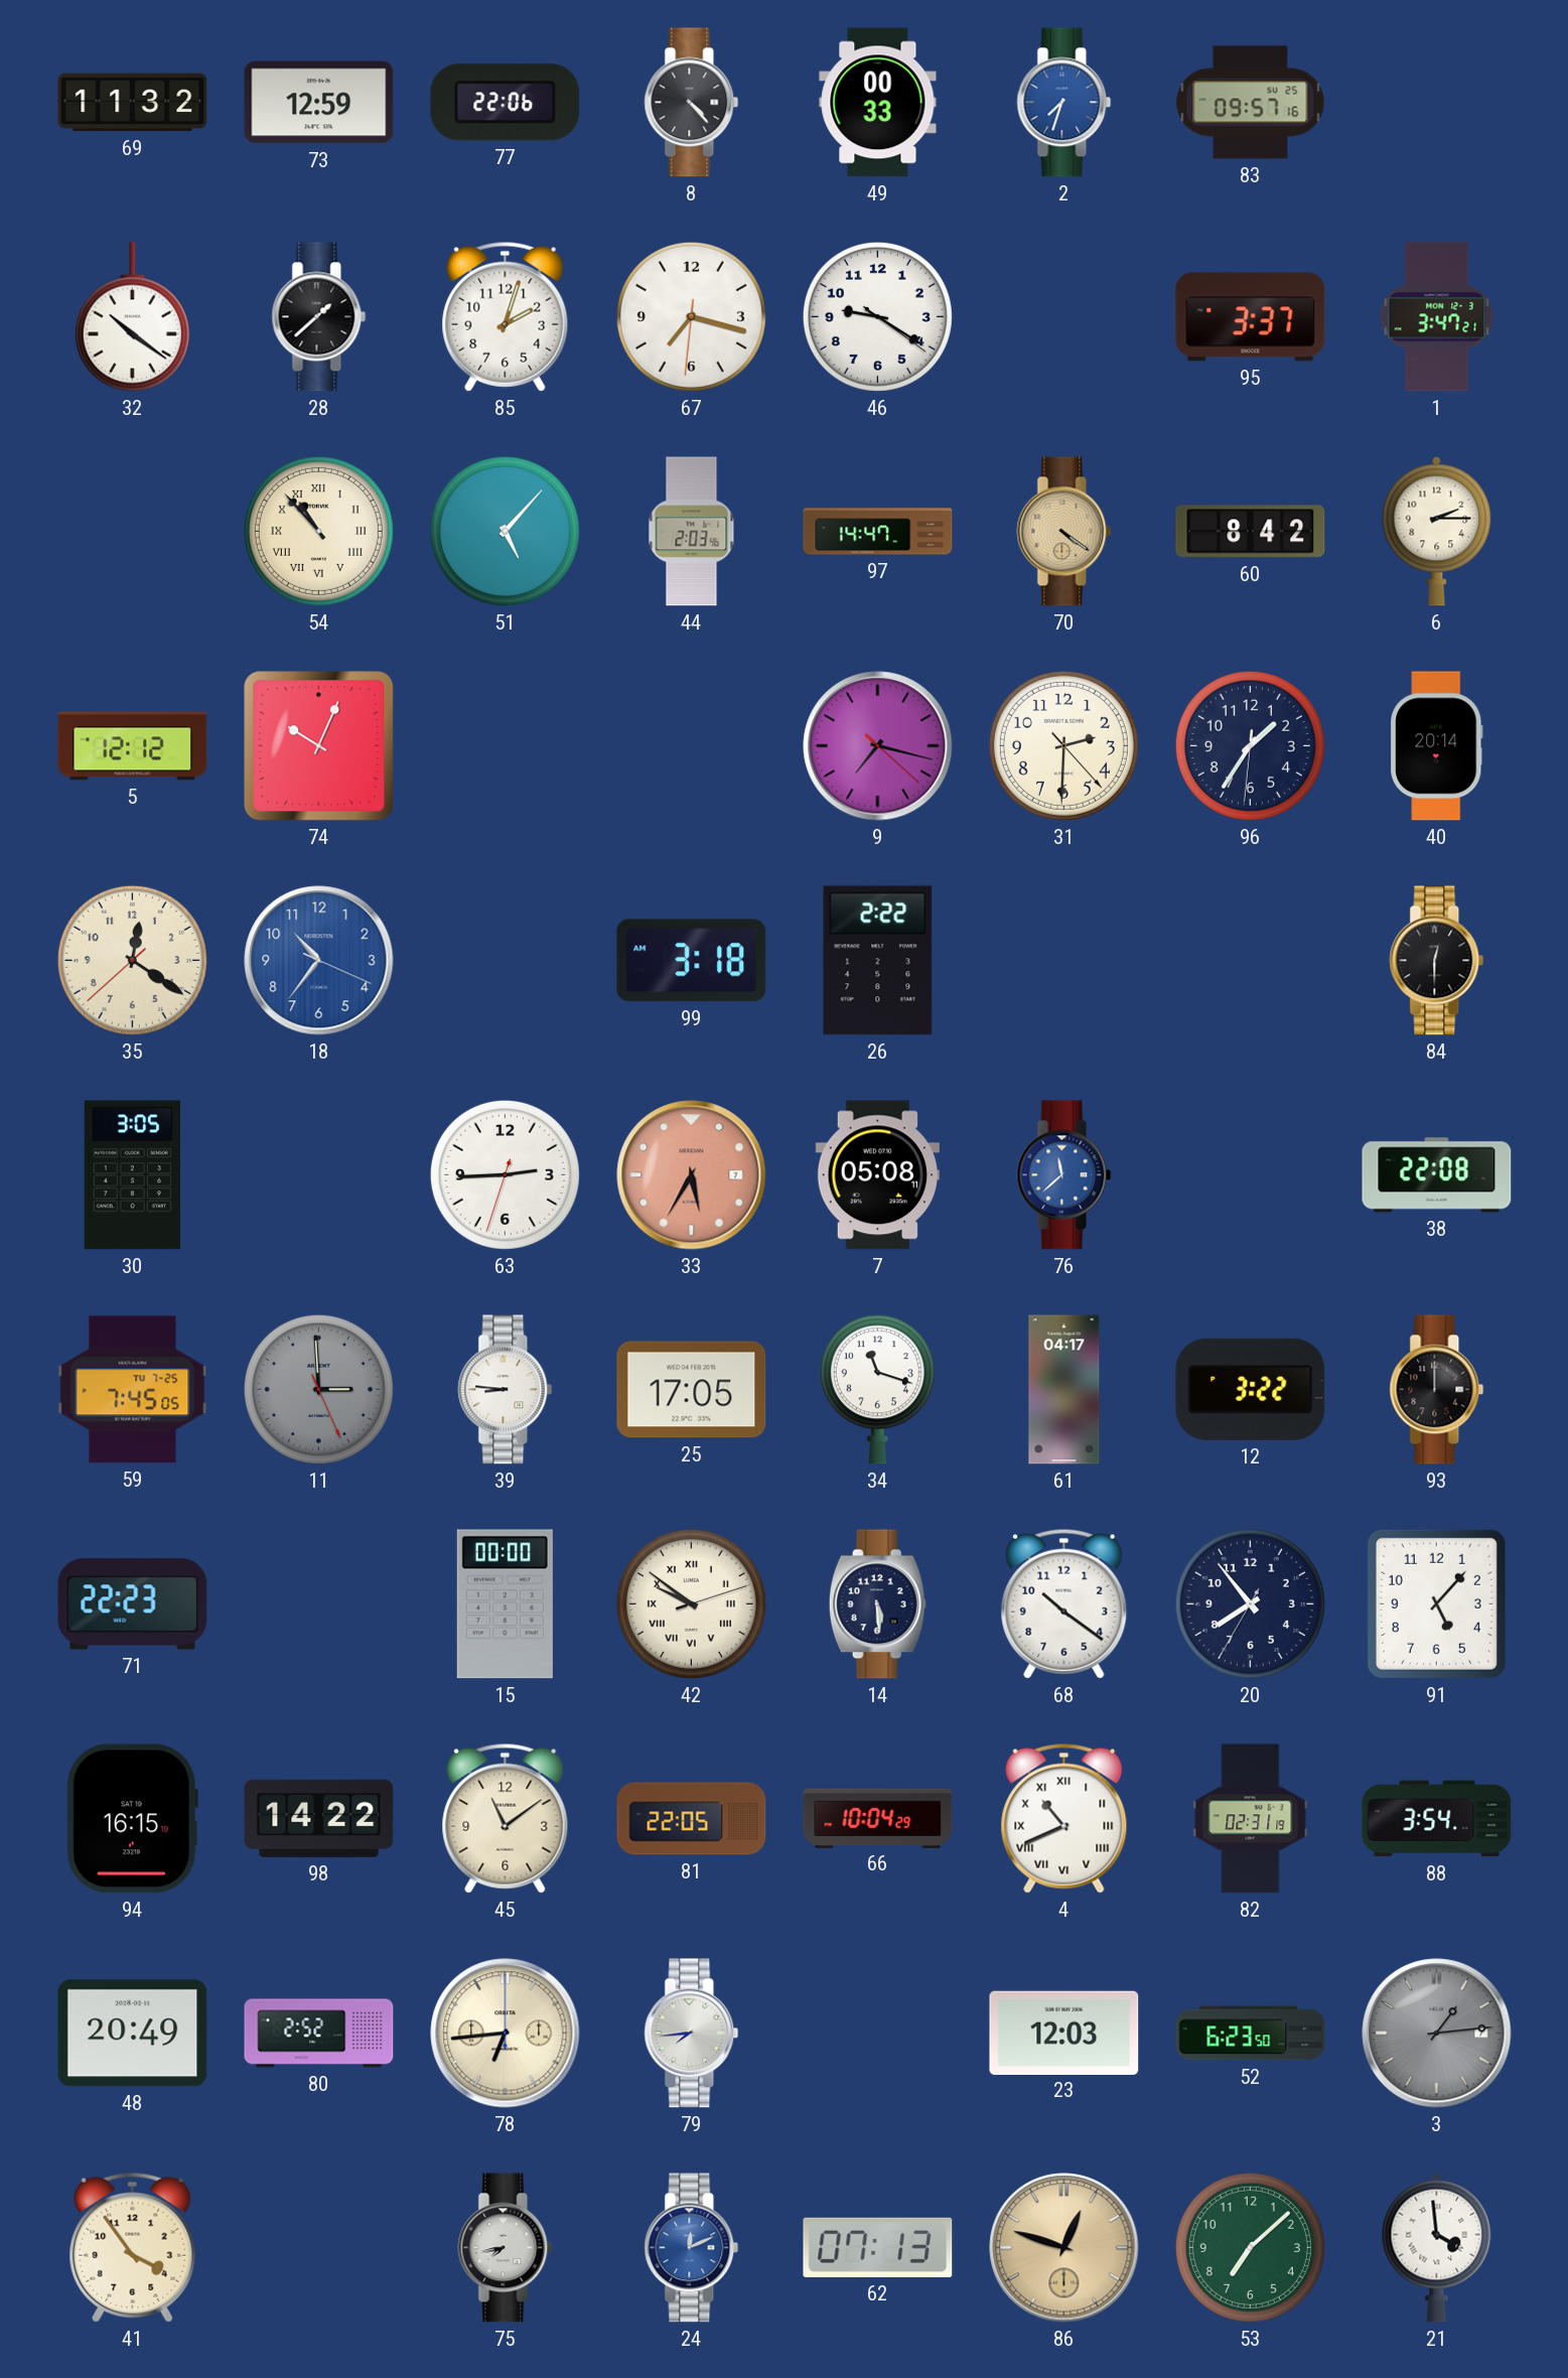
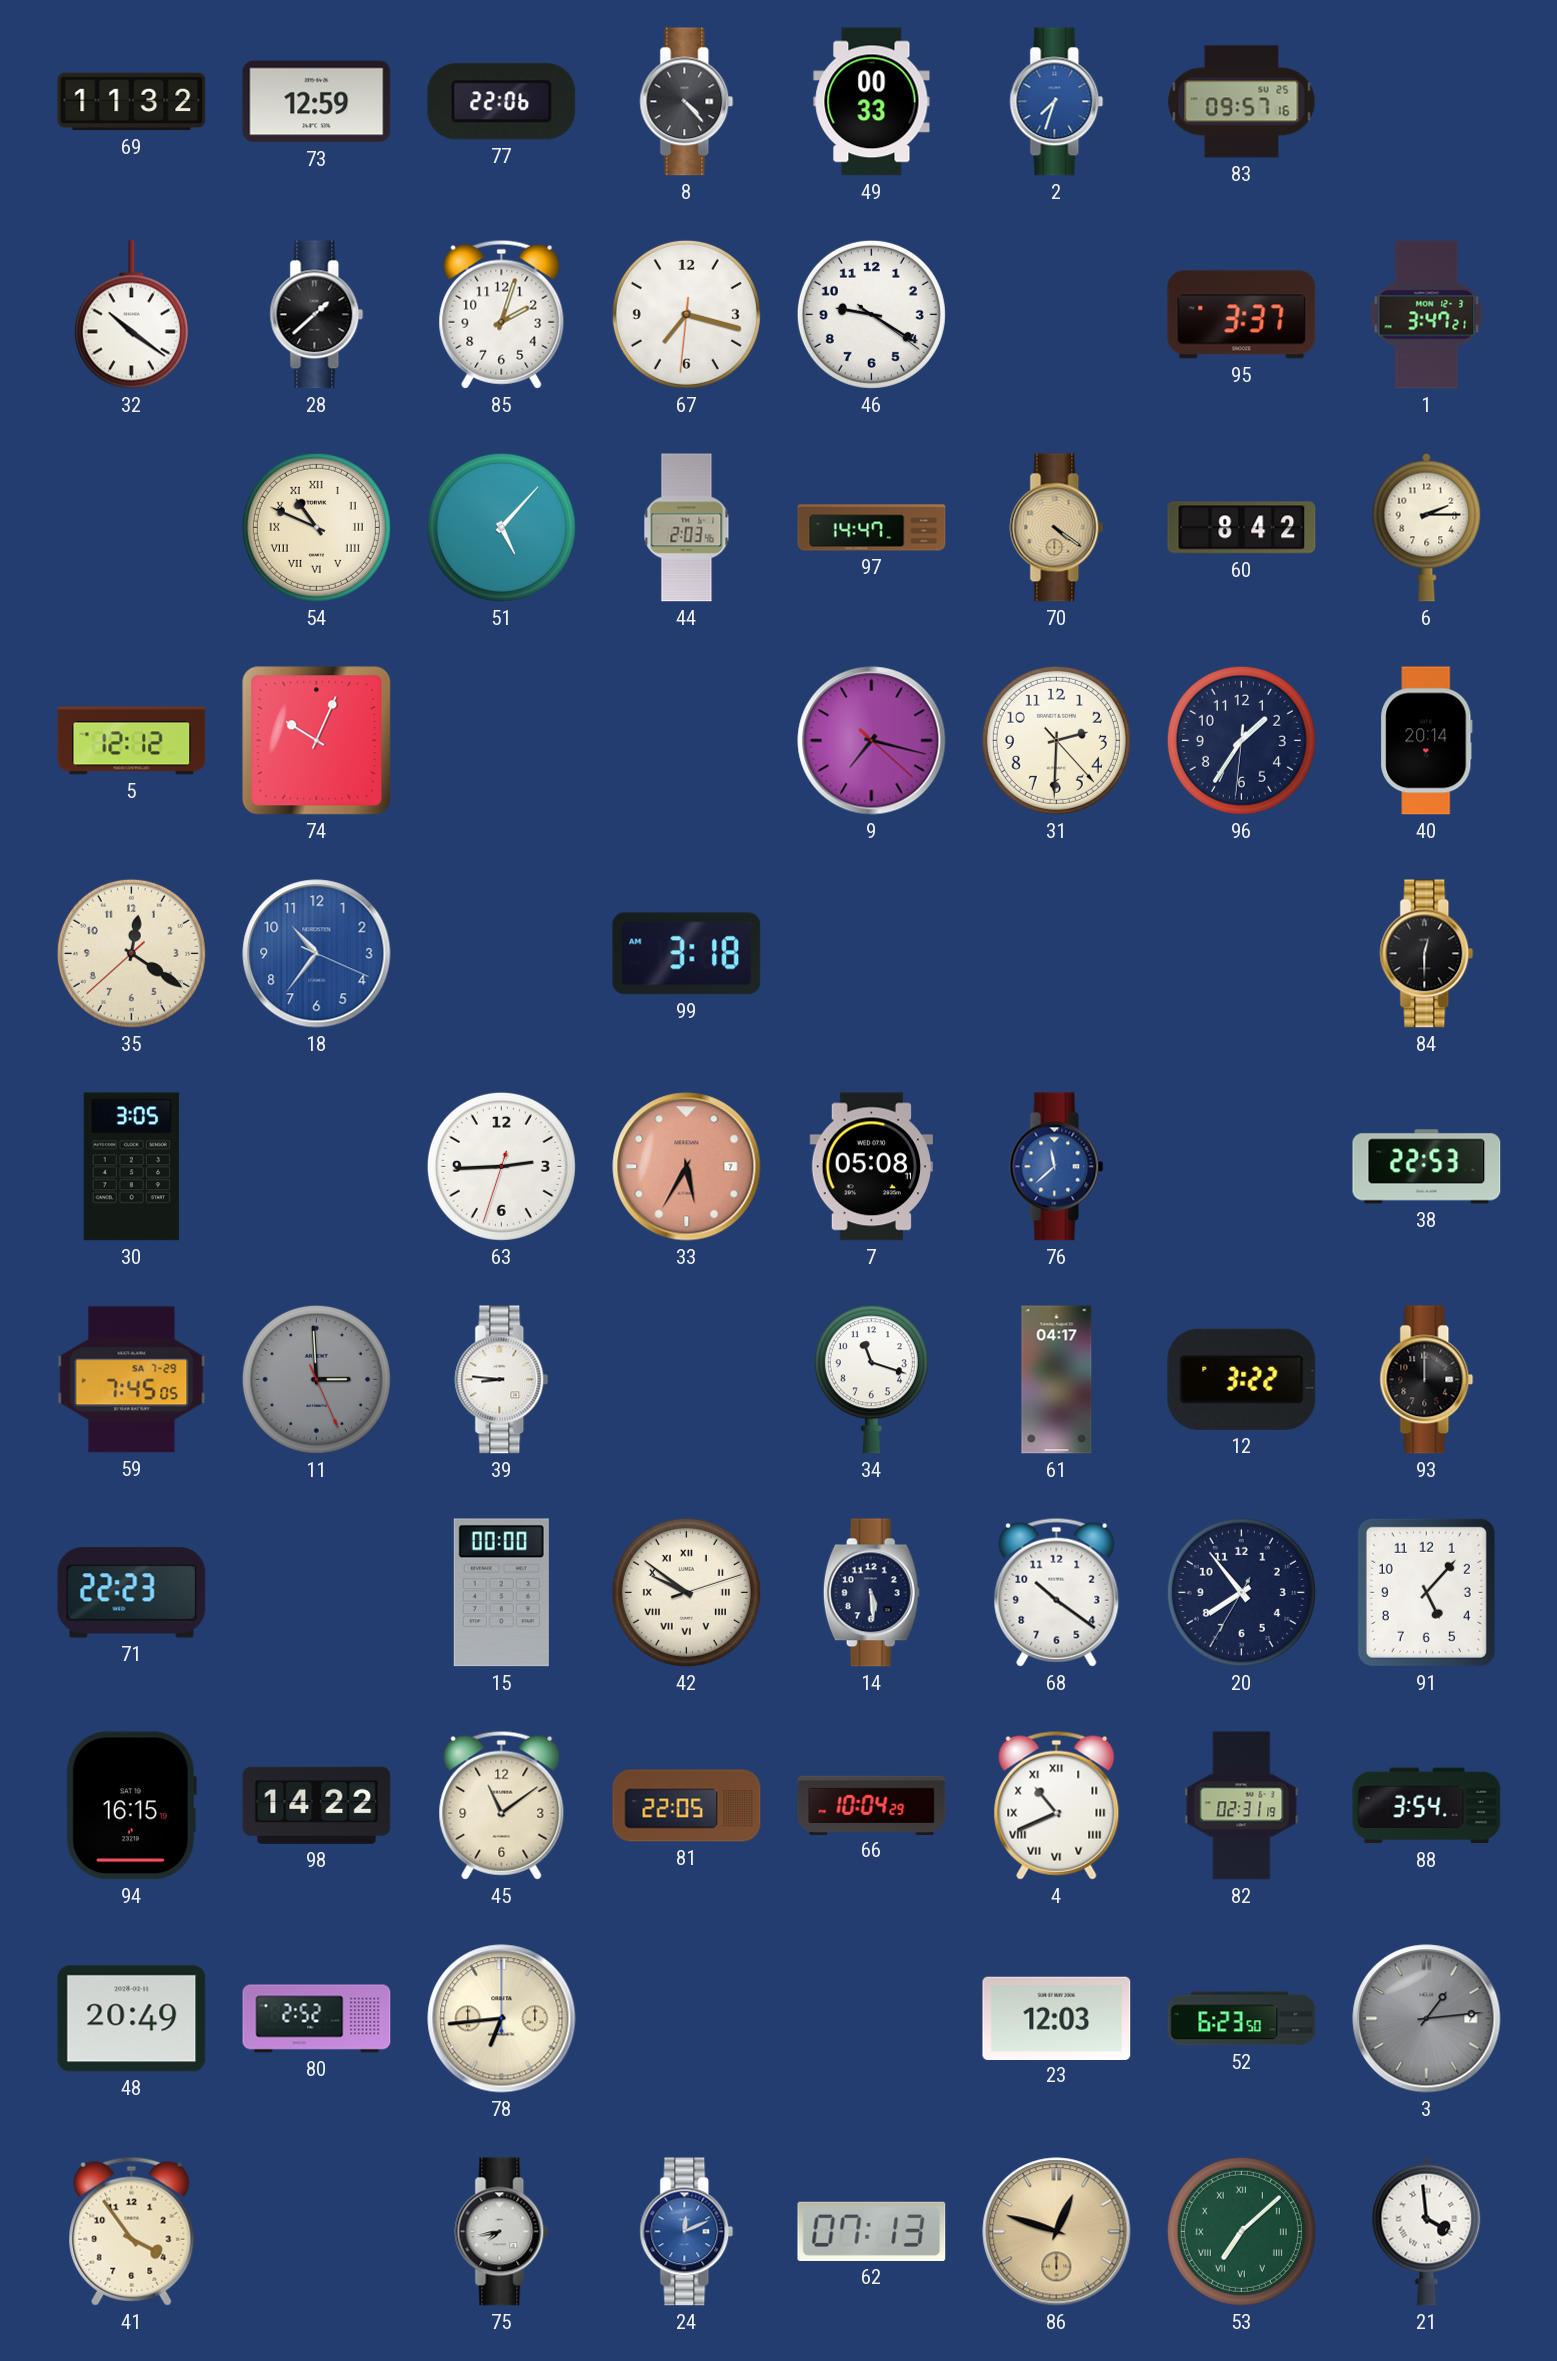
54: 10:53 -> 10:49
26: 2:22 -> none
38: 22:08 -> 22:53
59 date: TU 7-25 -> SA 7-29
25: 17:05 -> none
79: 7:44 -> none
53 numerals: Arabic -> Roman
